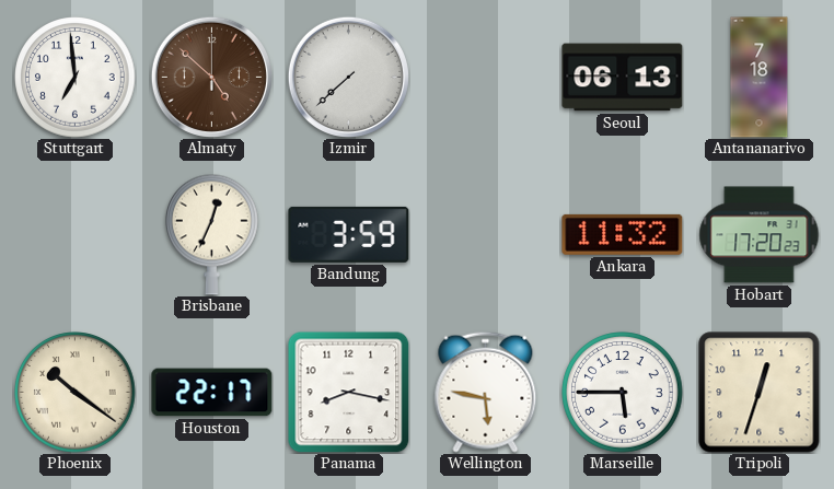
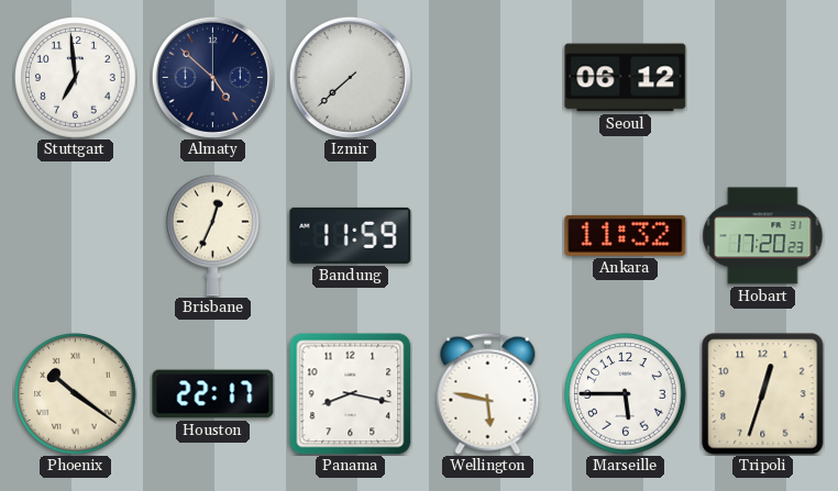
Almaty dial: brown -> navy
Seoul: 06:13 -> 06:12
Antananarivo: 7:18 -> none
Bandung: 3:59 -> 11:59
